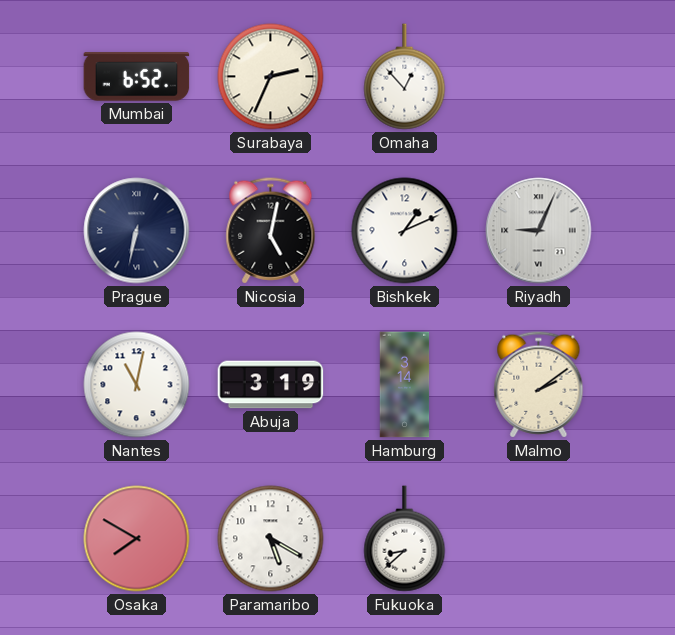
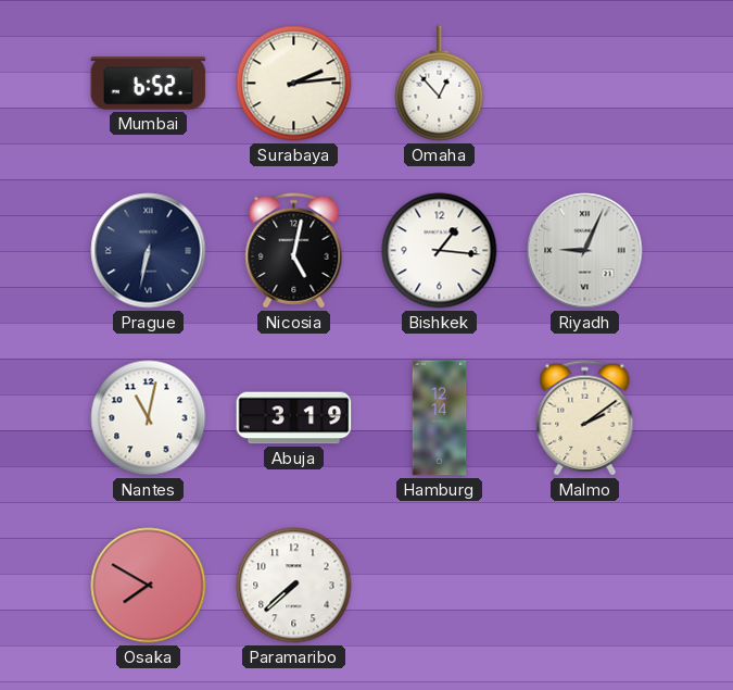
Surabaya: 2:34 -> 2:14
Bishkek: 1:11 -> 1:16
Hamburg: 3:14 -> 12:14
Paramaribo: 5:20 -> 7:38
Fukuoka: 8:38 -> none
